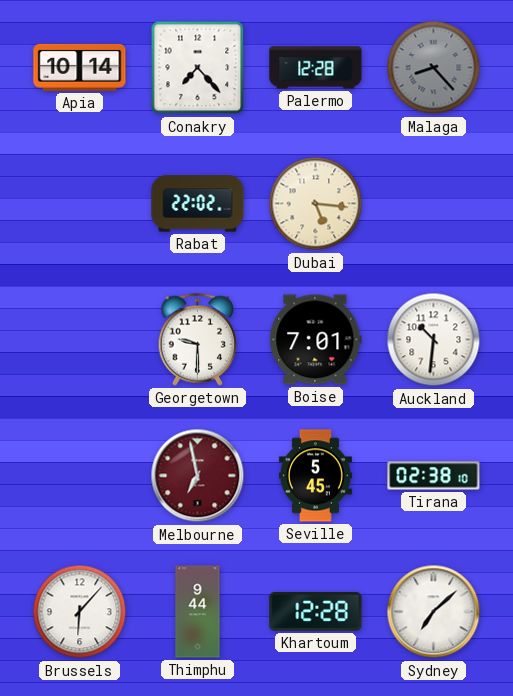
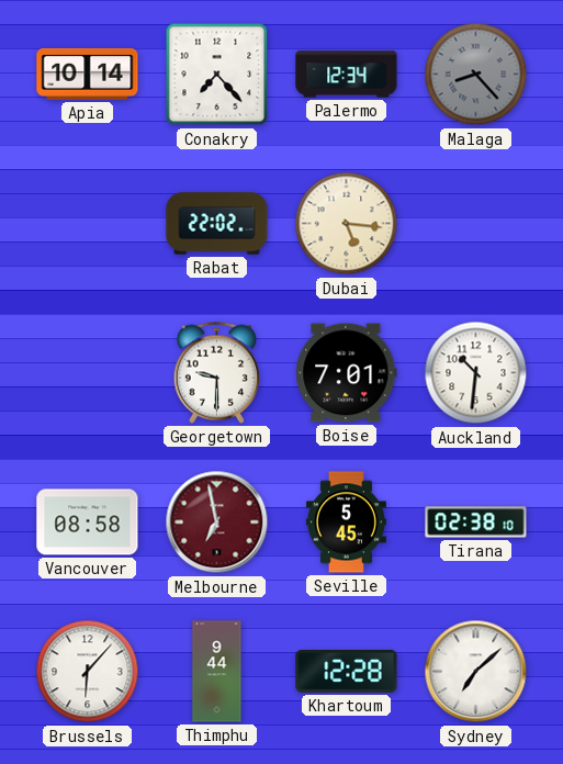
Palermo: 12:28 -> 12:34
Vancouver: none -> 08:58
